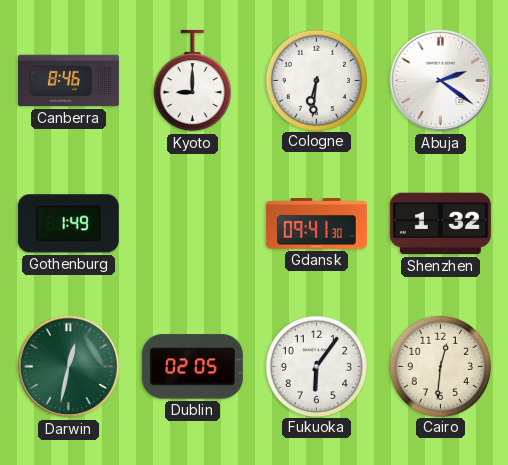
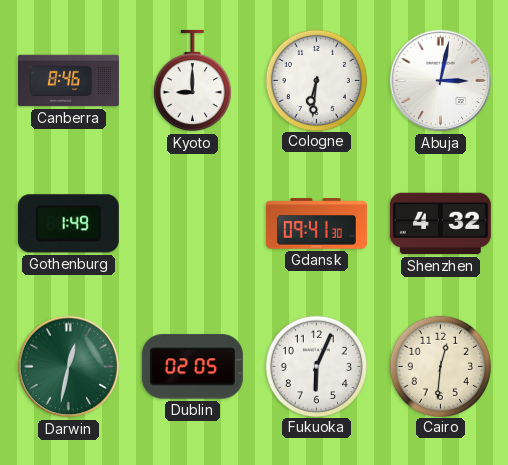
Abuja: 2:21 -> 3:02
Shenzhen: 1:32 -> 4:32
Fukuoka: 6:06 -> 6:04
